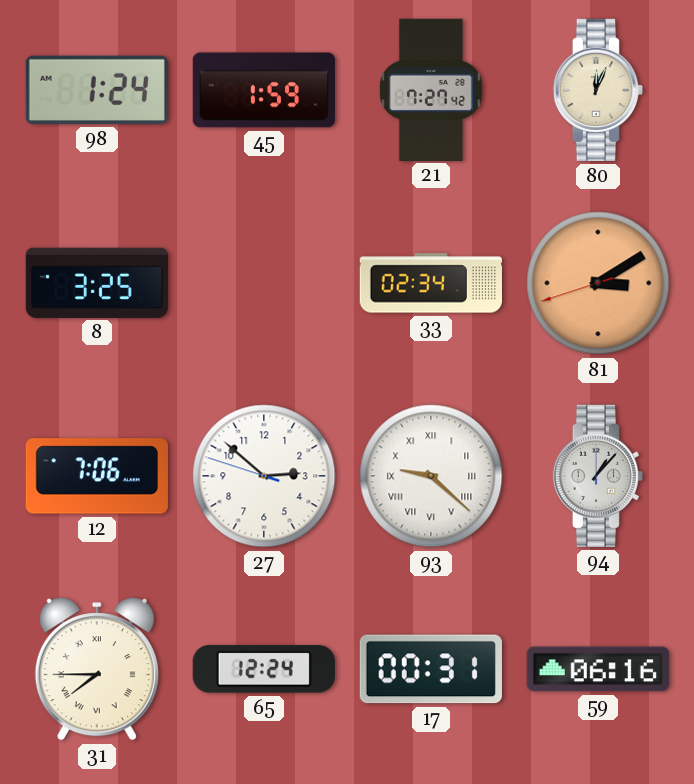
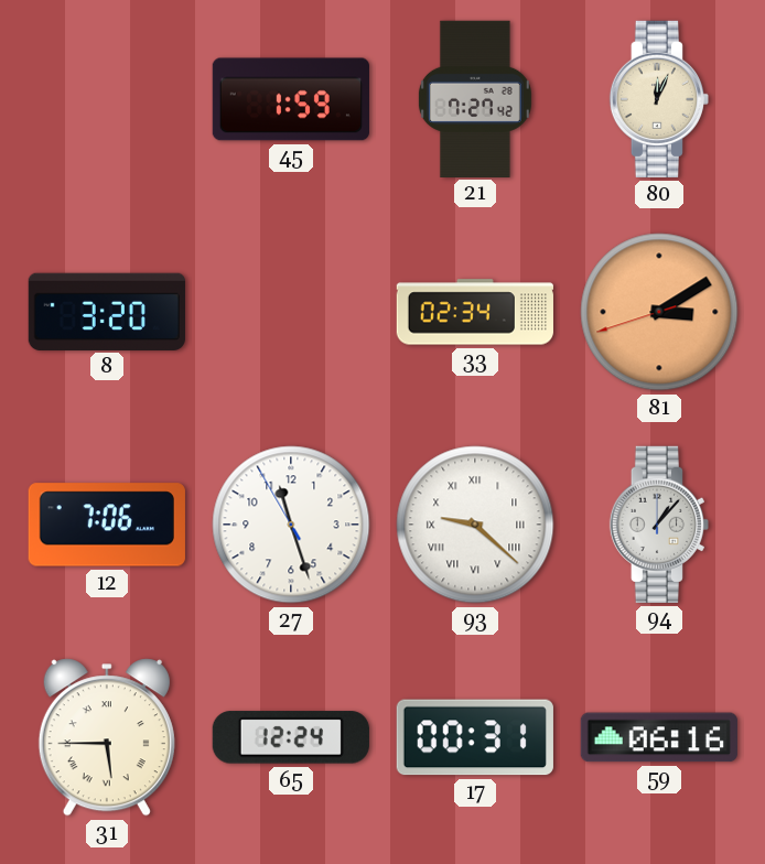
98: 1:24 -> none
8: 3:25 -> 3:20
27: 2:51 -> 11:26
31: 7:45 -> 5:45
